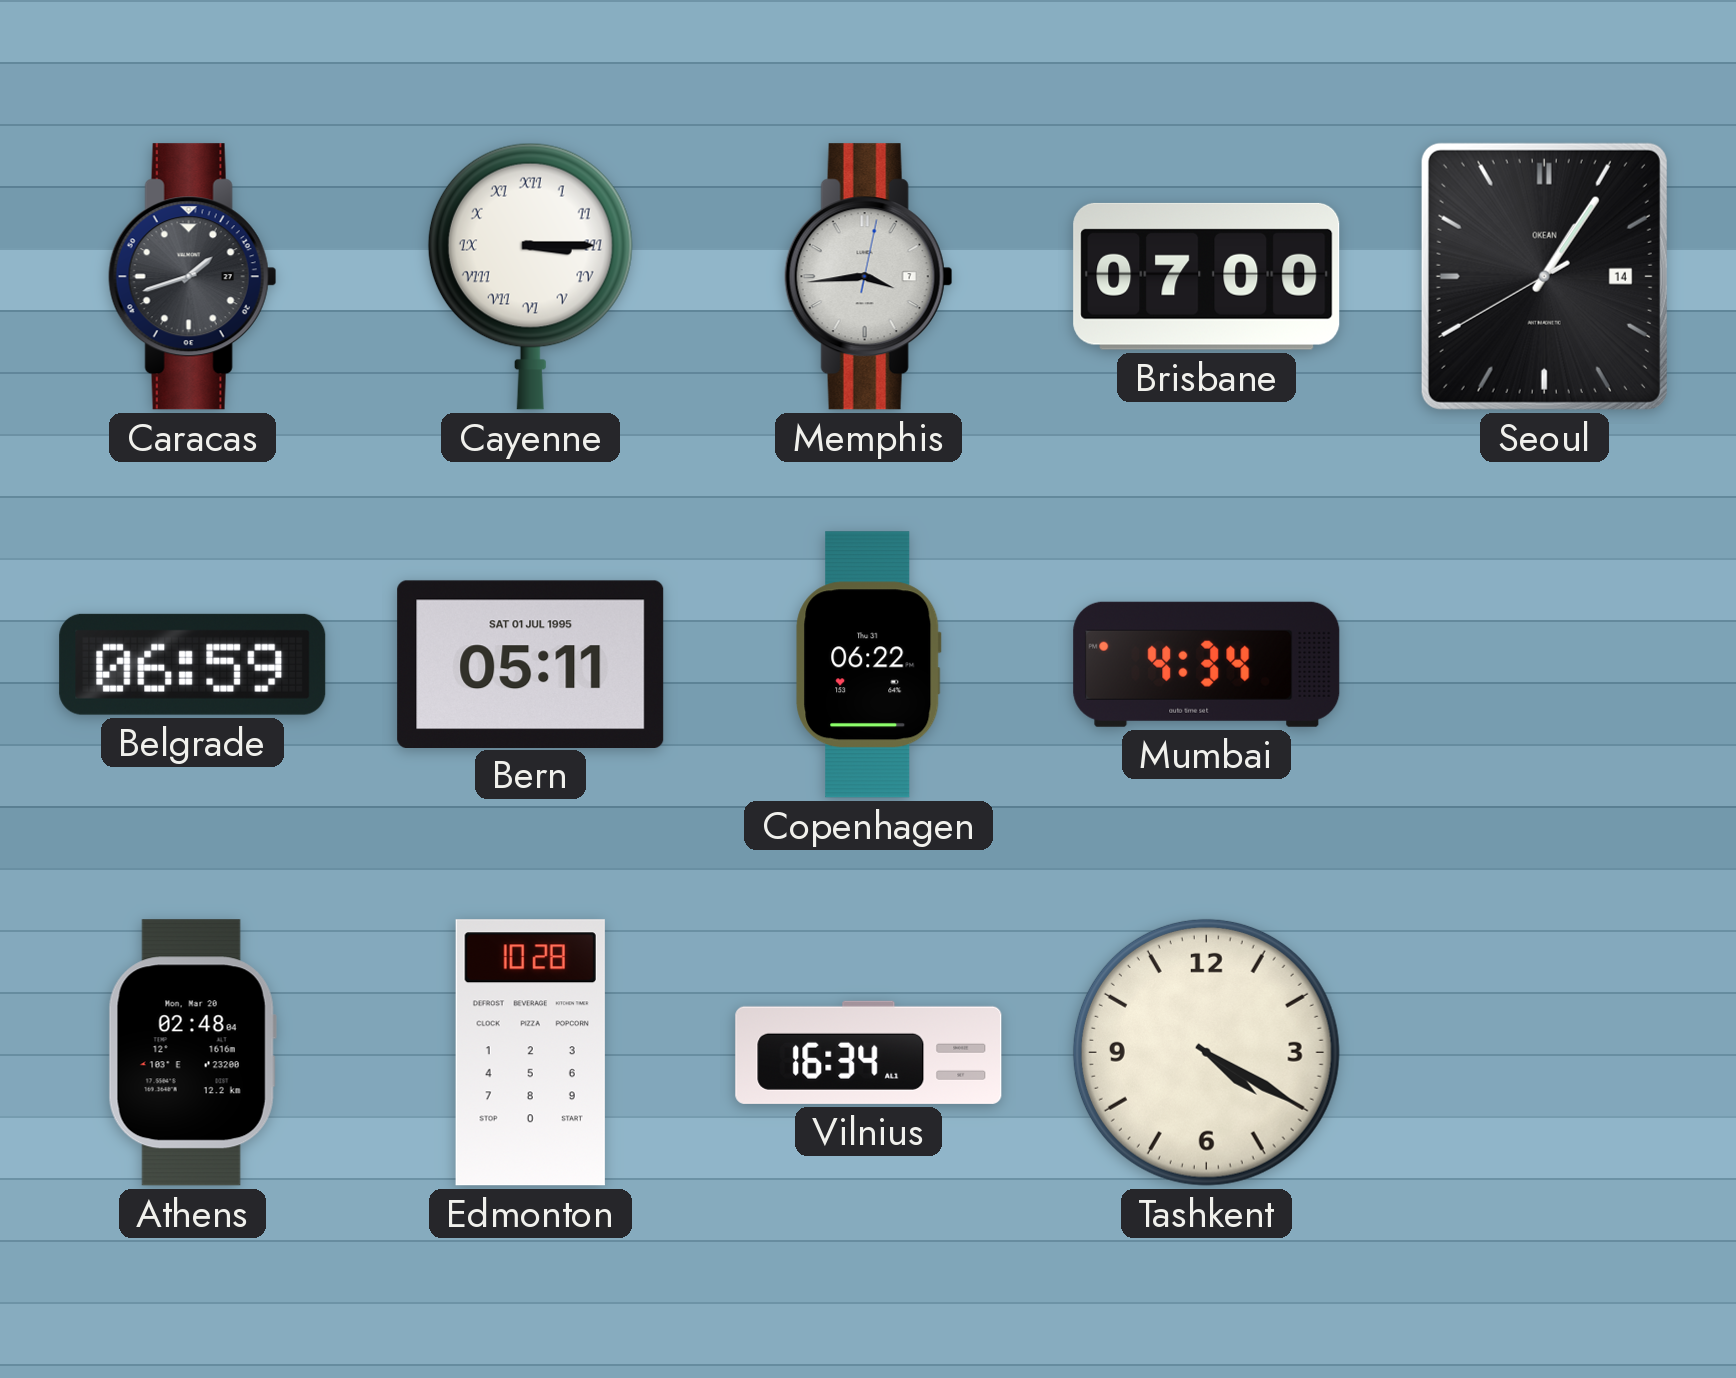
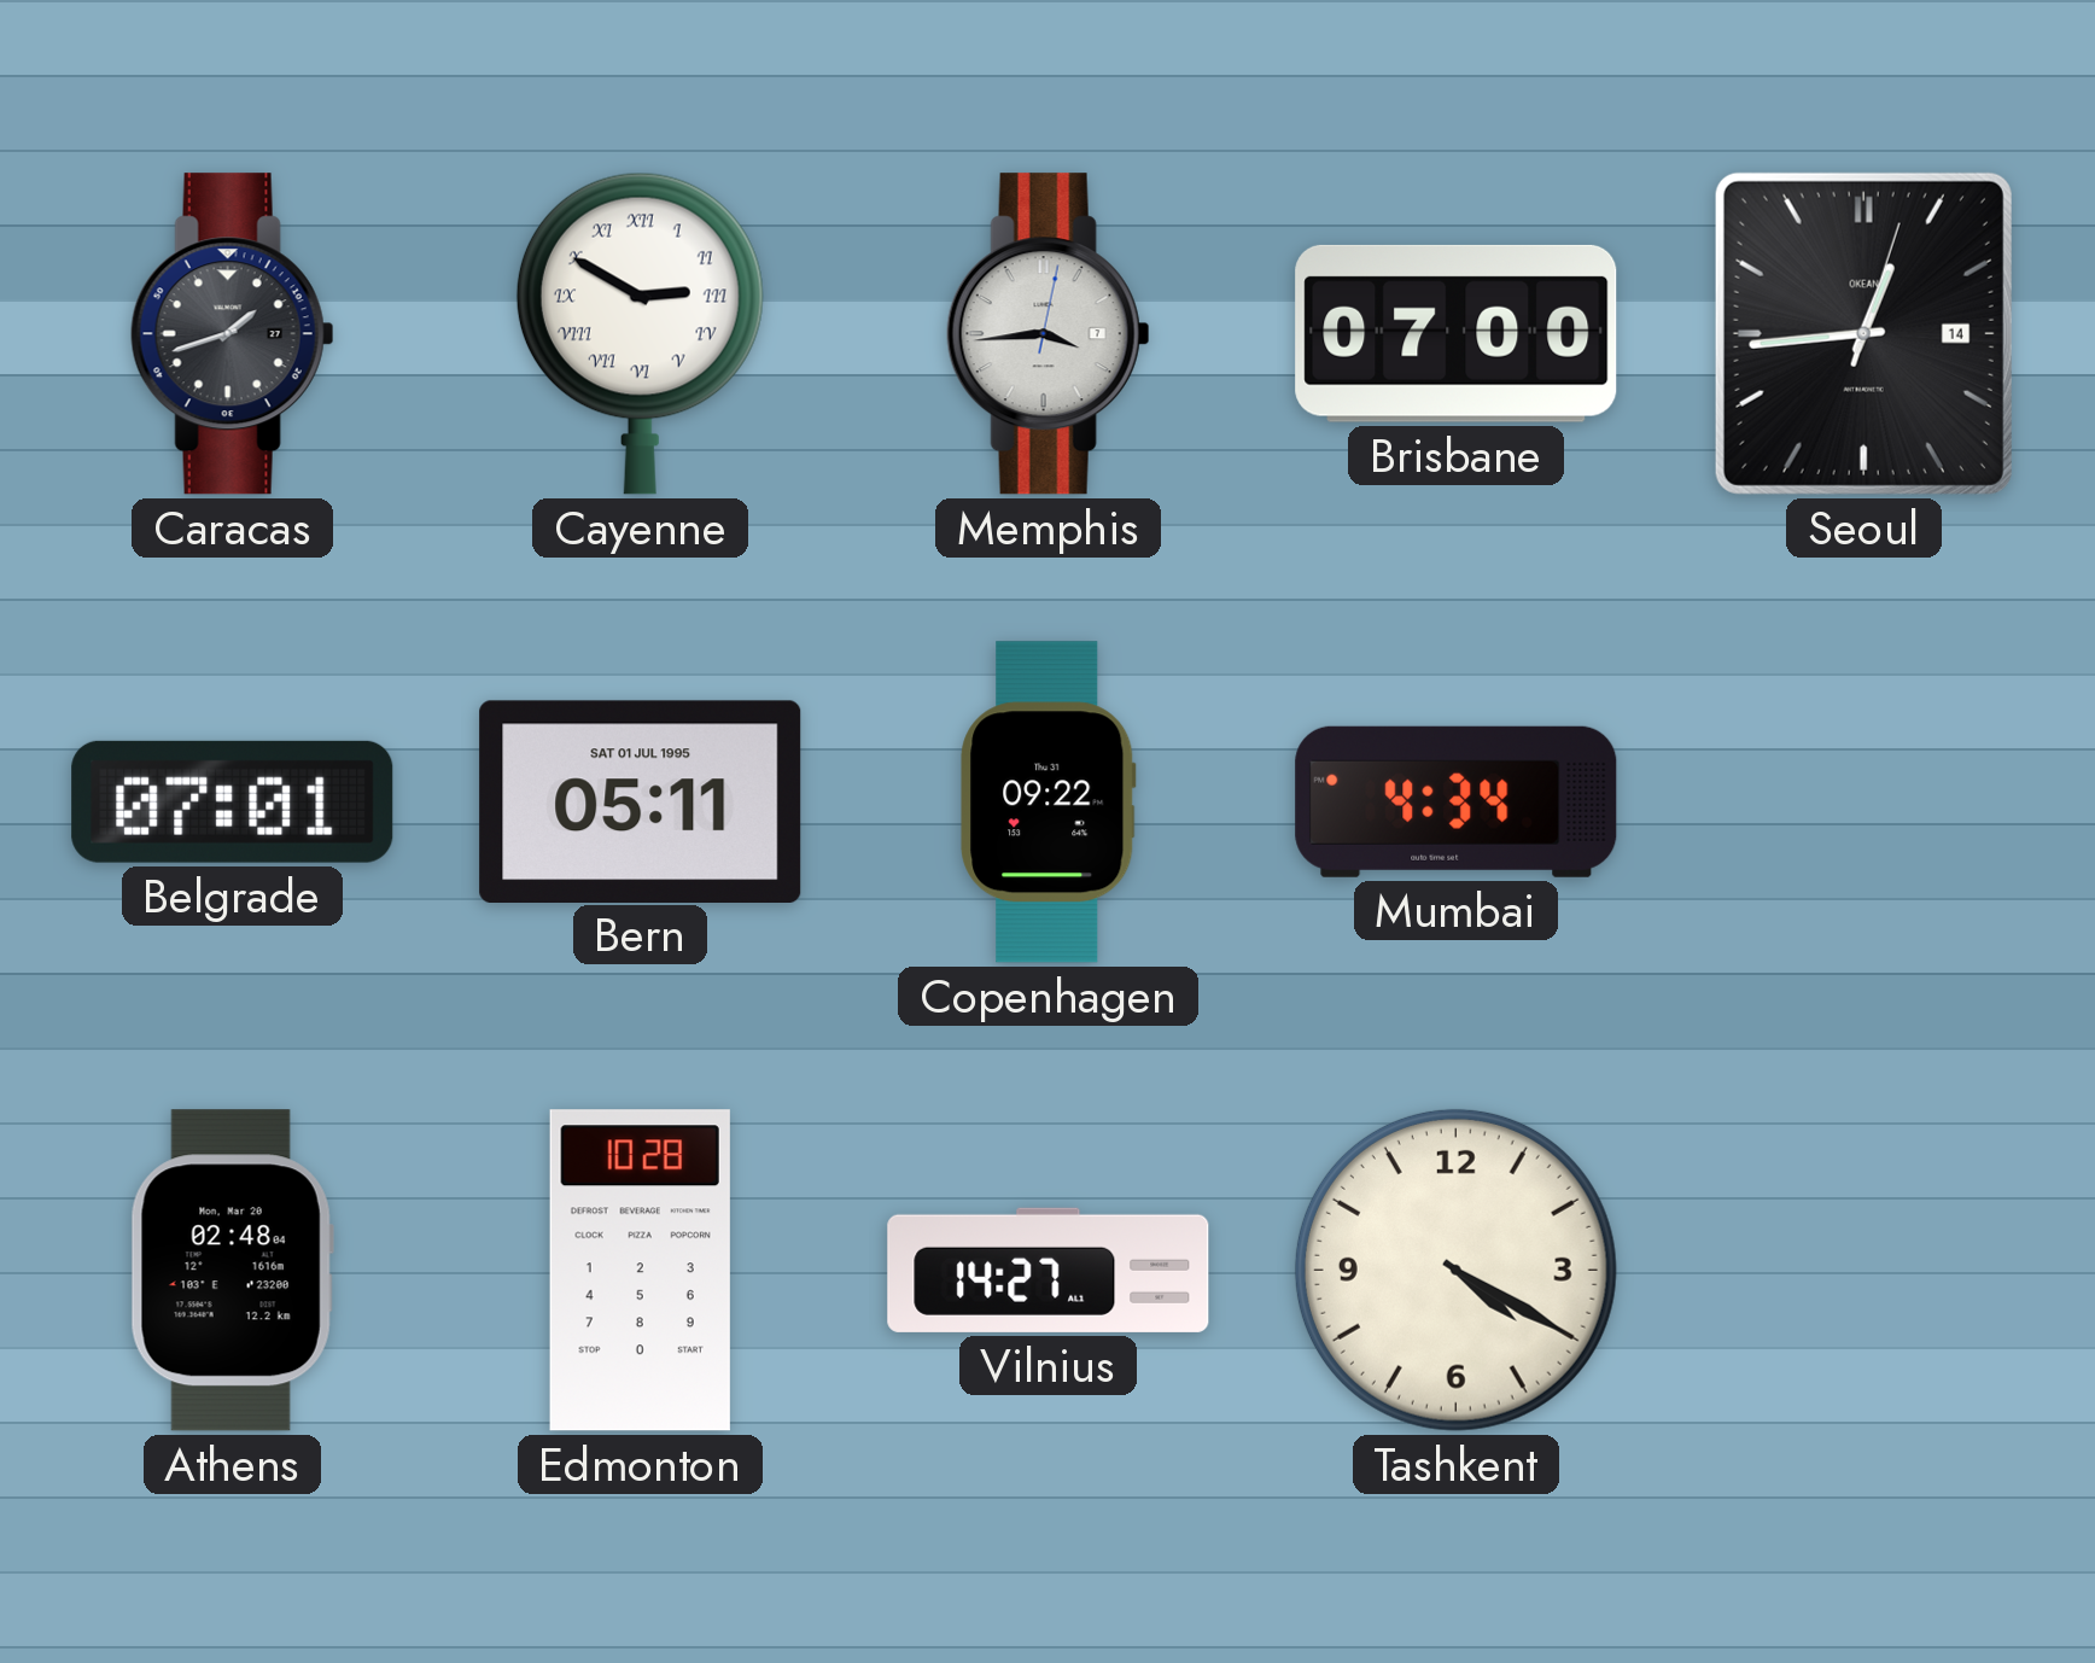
Cayenne: 3:15 -> 2:50
Seoul: 1:05 -> 12:44
Belgrade: 06:59 -> 07:01
Copenhagen: 06:22 -> 09:22
Vilnius: 16:34 -> 14:27
